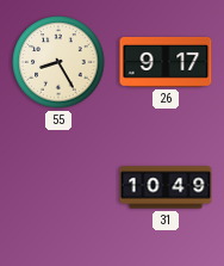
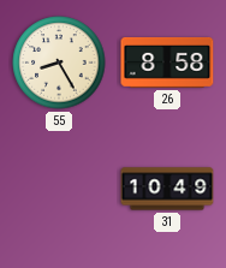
26: 9:17 -> 8:58
